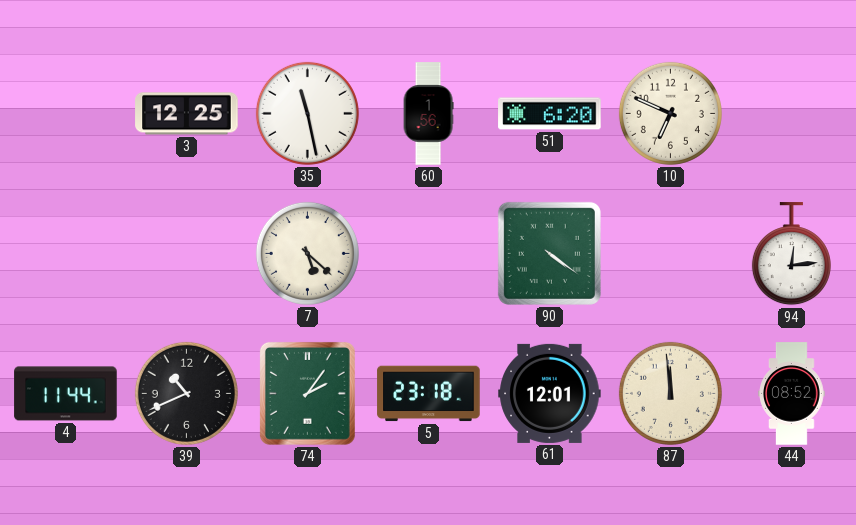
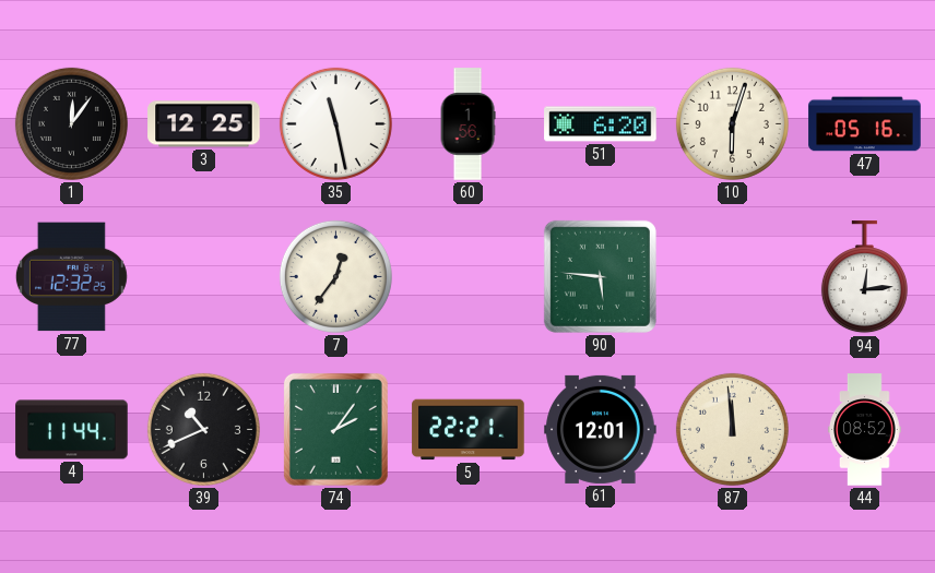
1: none -> 12:06
10: 6:49 -> 6:03
47: none -> 05:16
77: none -> 12:32
7: 5:22 -> 12:36
90: 4:21 -> 5:46
5: 23:18 -> 22:21
